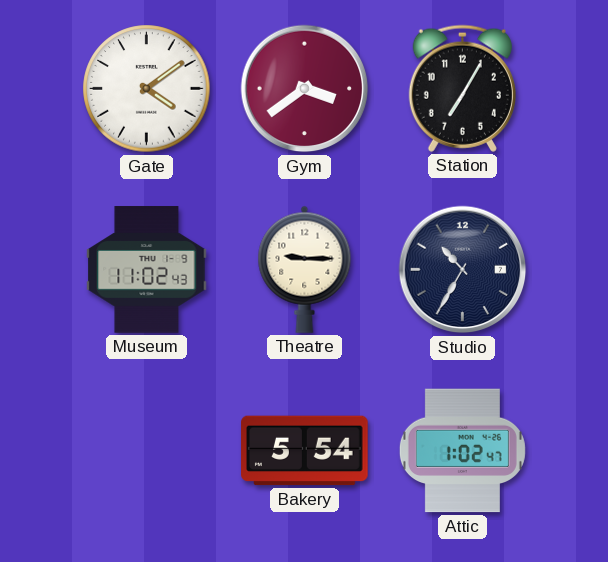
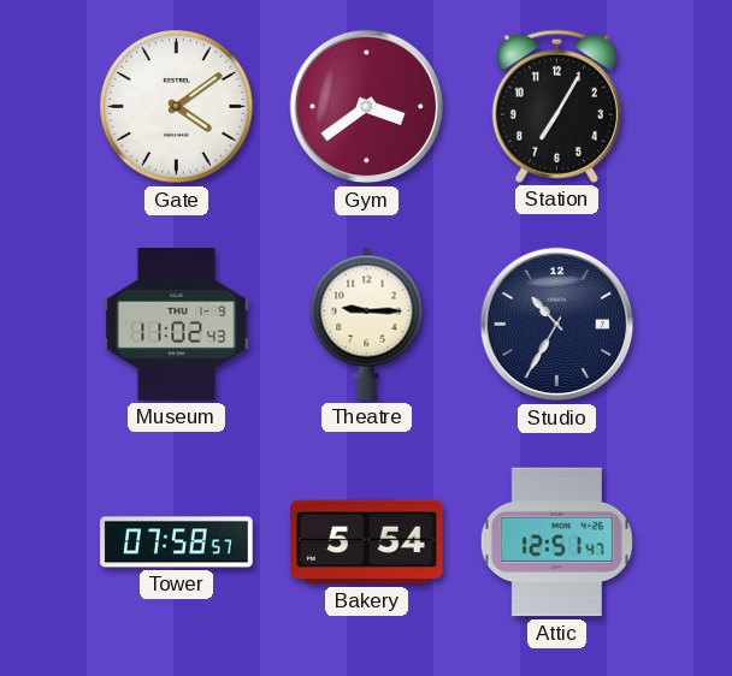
Tower: none -> 07:58
Attic: 1:02 -> 12:51
